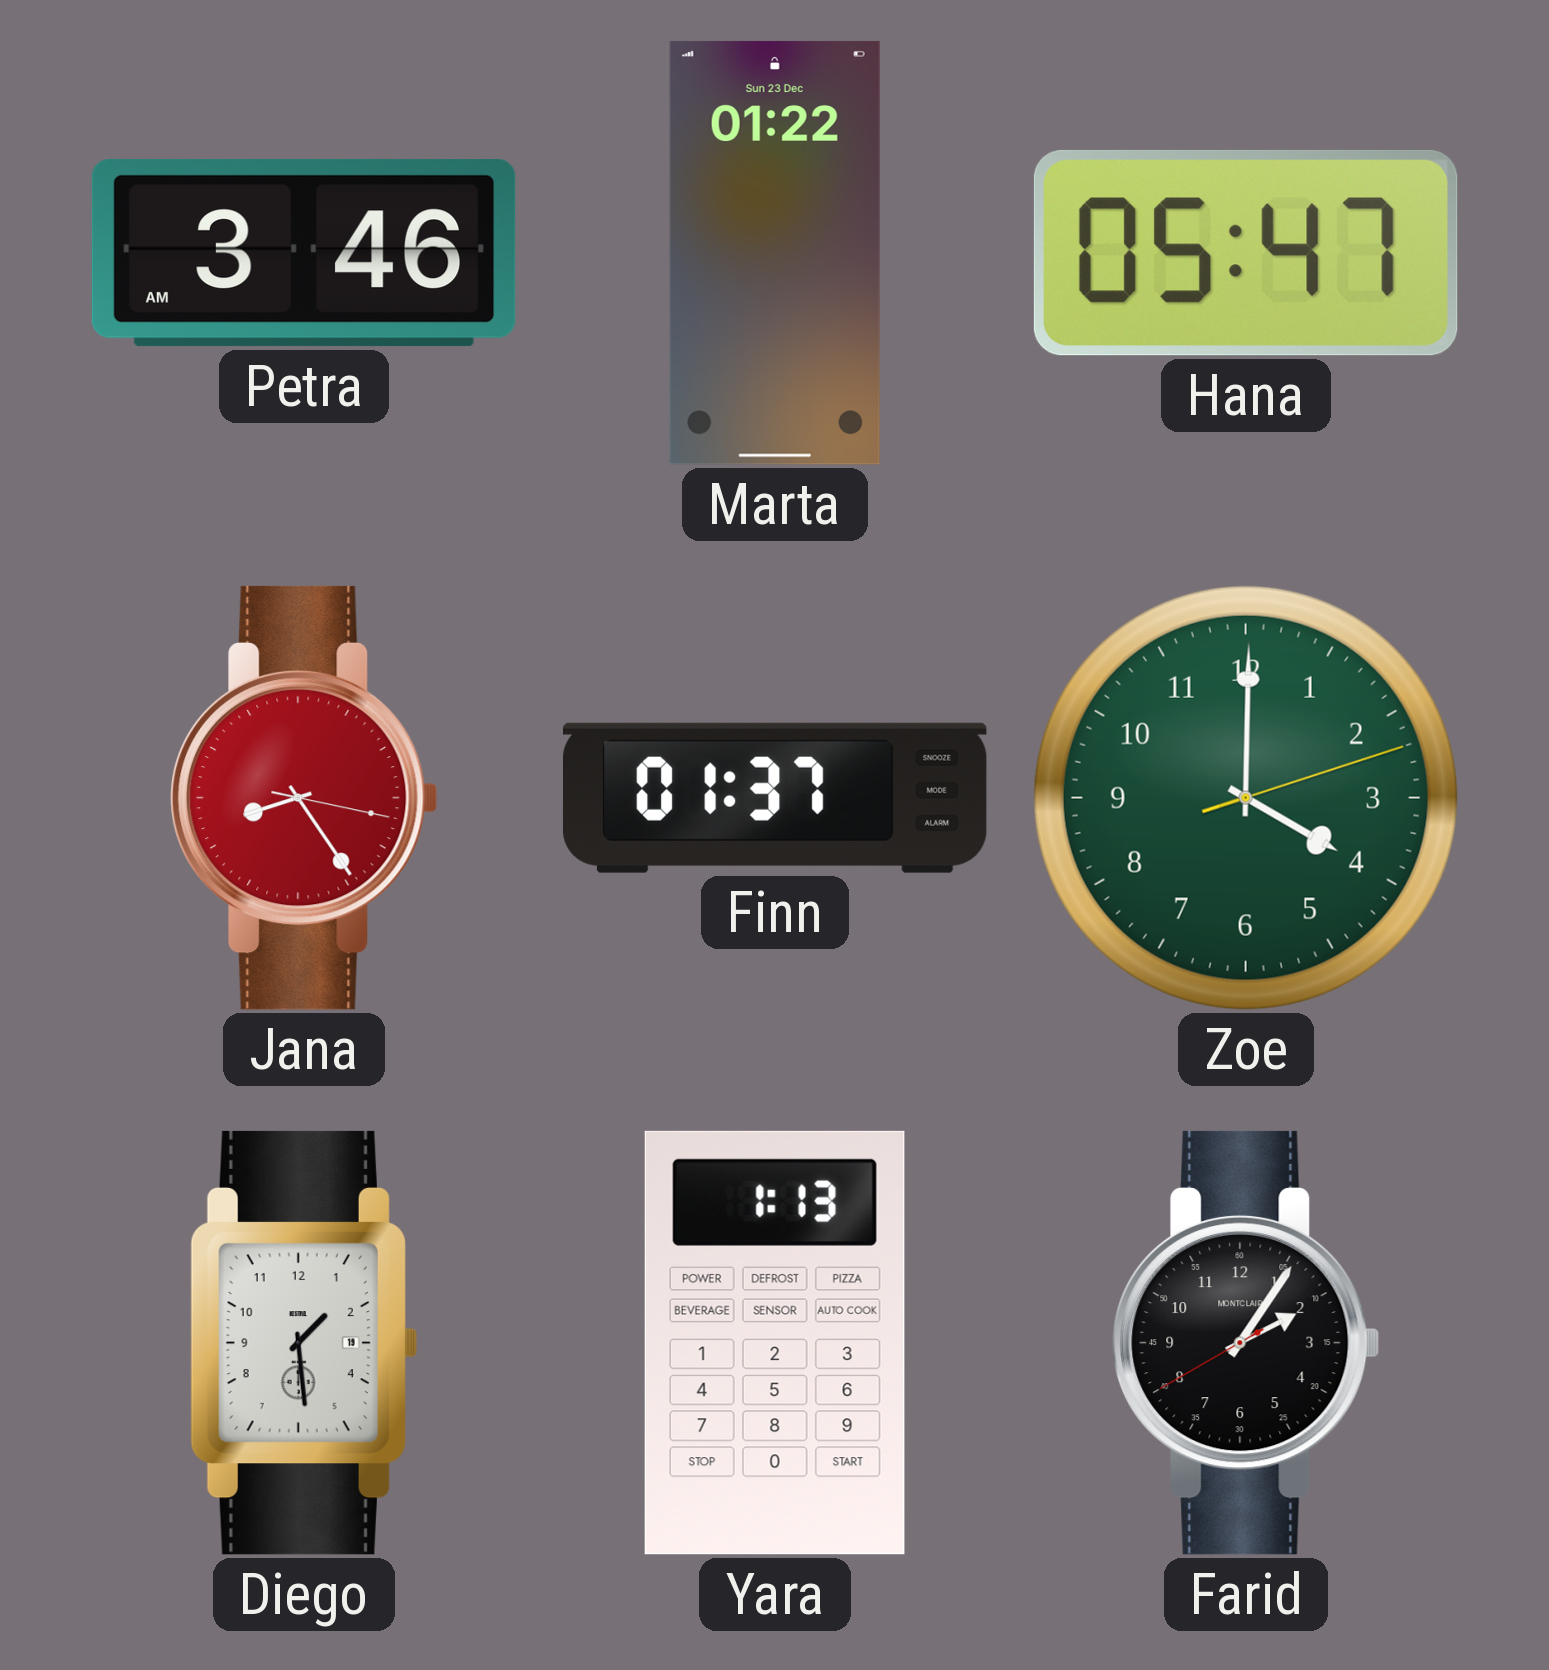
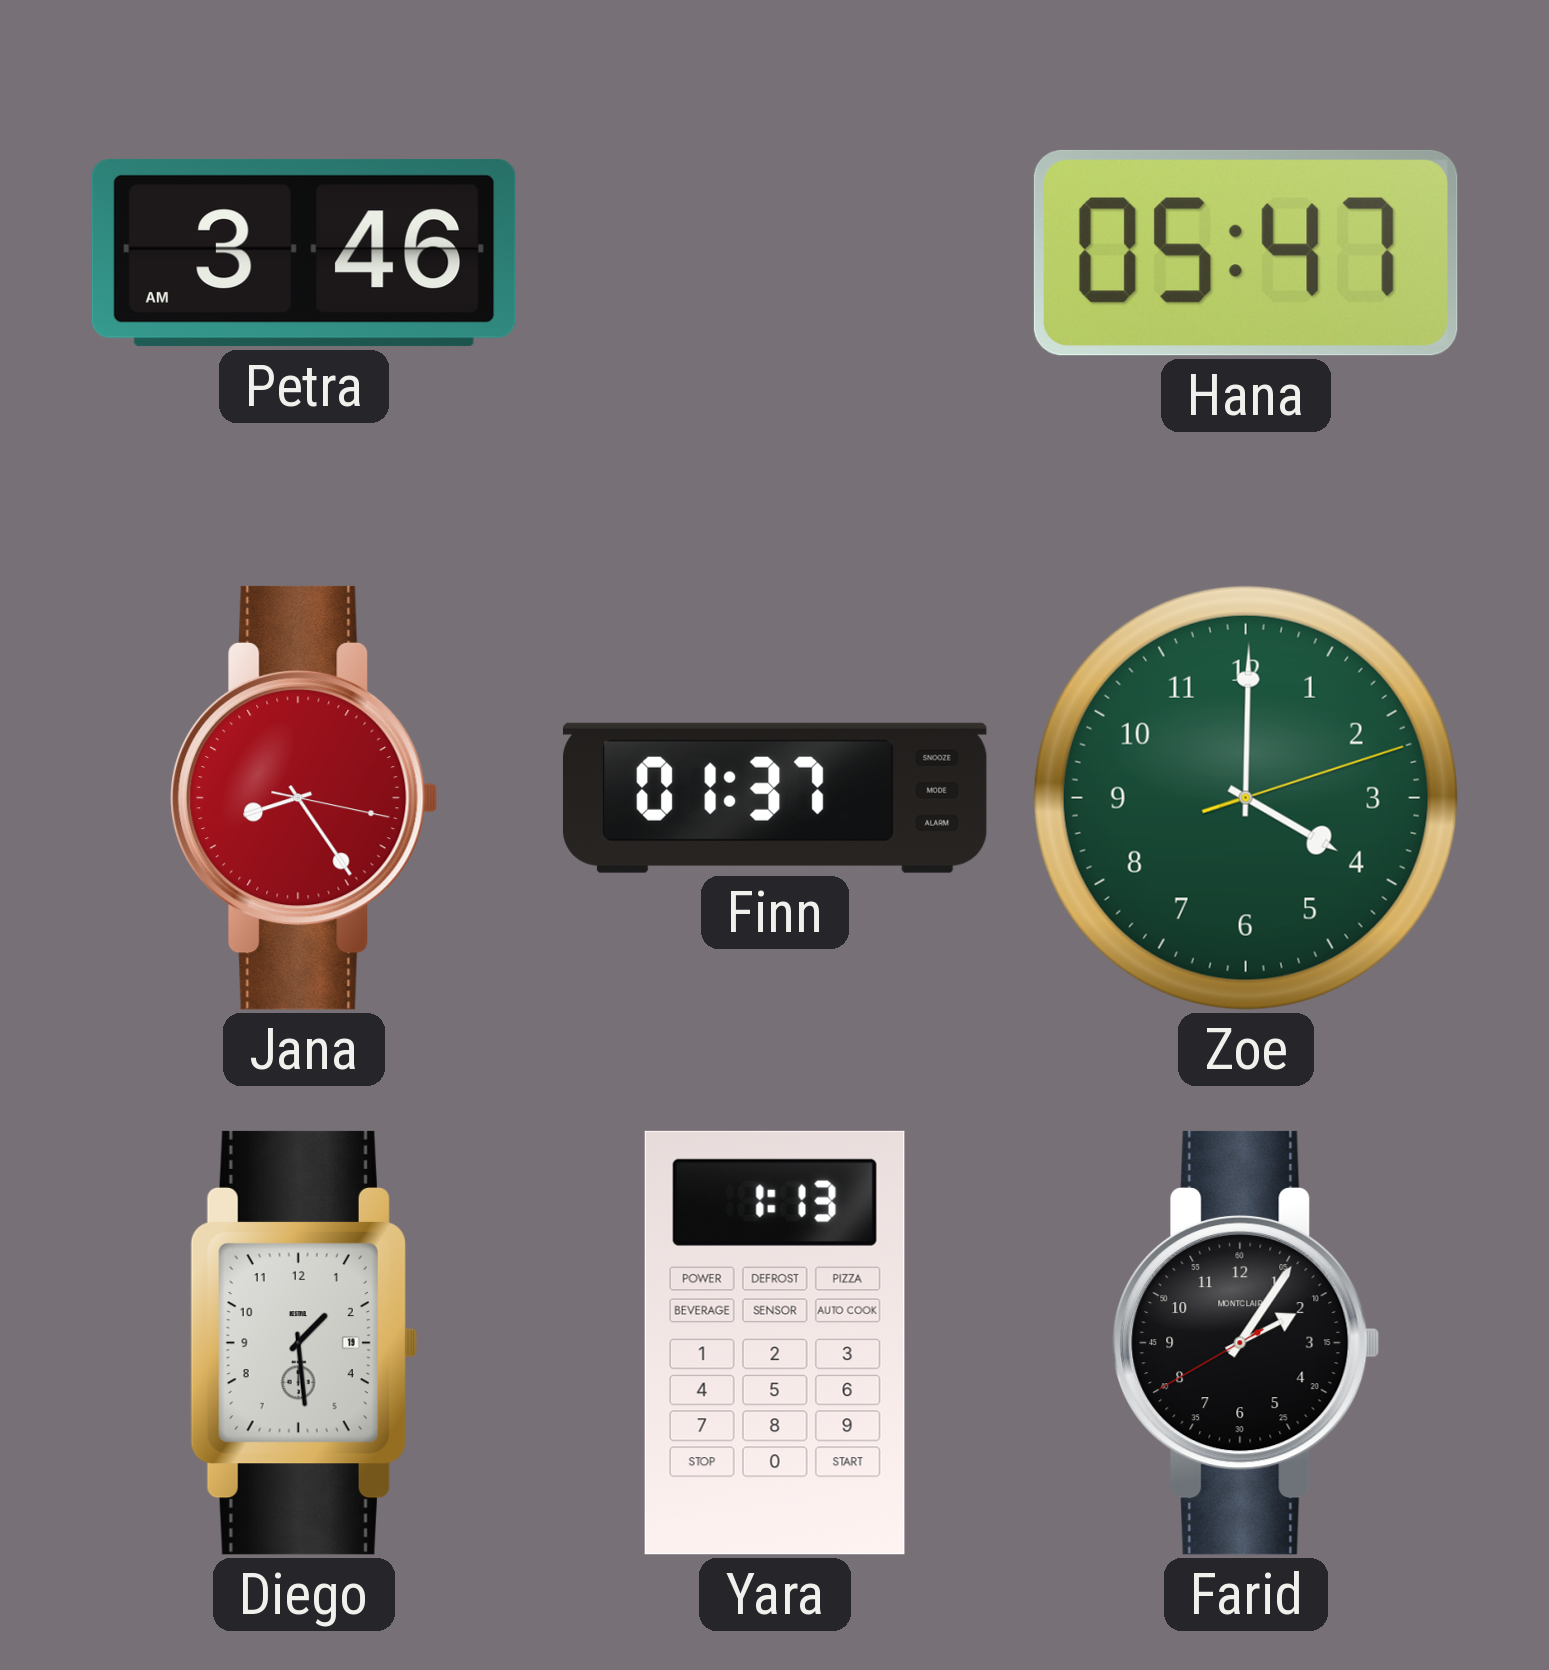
Marta: 01:22 -> none
